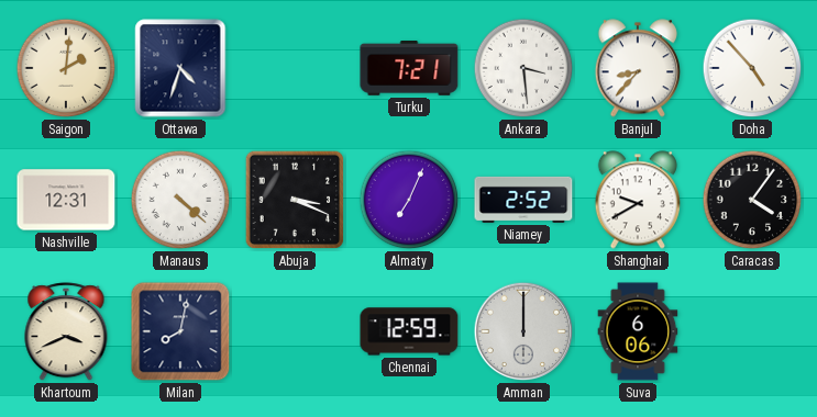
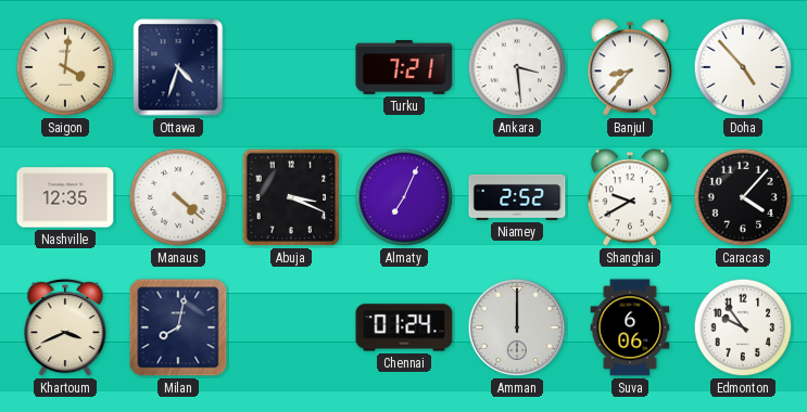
Saigon: 2:01 -> 4:01
Nashville: 12:31 -> 12:35
Caracas: 4:06 -> 4:07
Chennai: 12:59 -> 01:24
Edmonton: none -> 9:54
